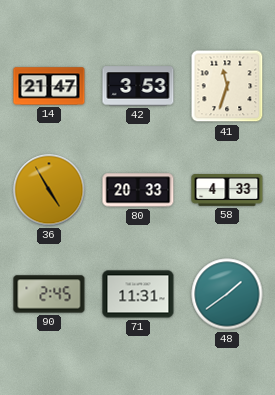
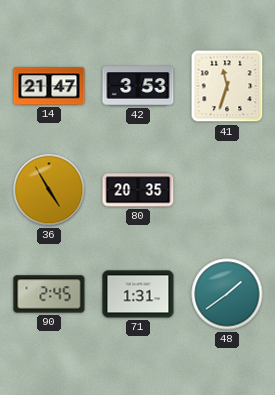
80: 20:33 -> 20:35
58: 4:33 -> none
71: 11:31 -> 1:31
